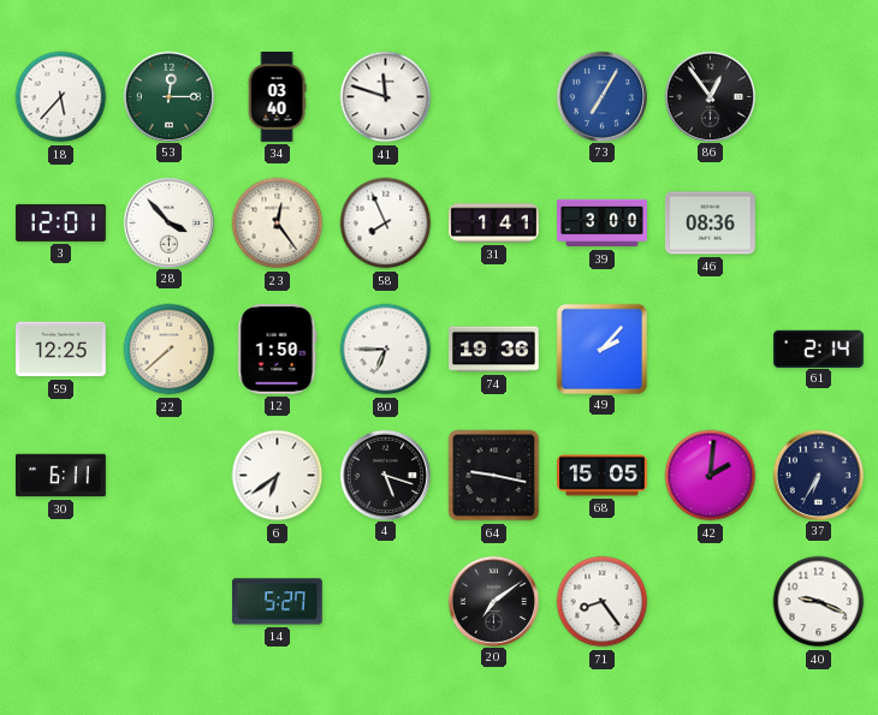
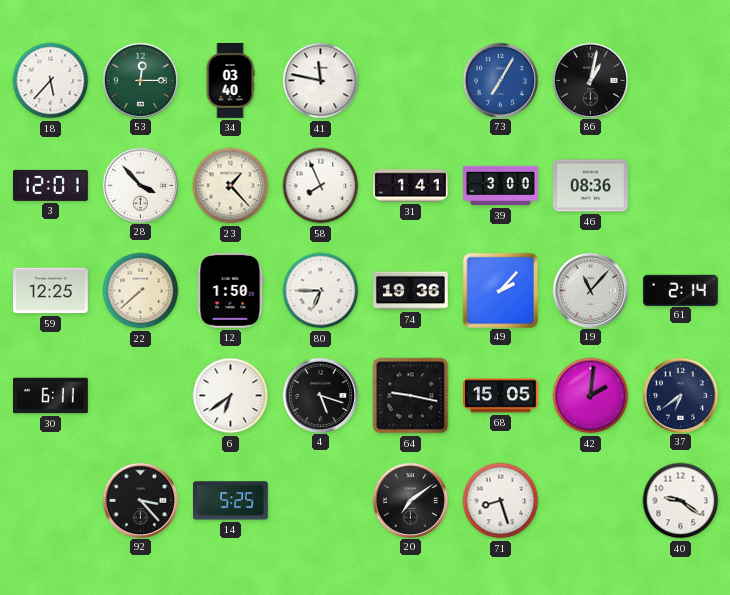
41: 11:48 -> 11:47
86: 12:54 -> 1:02
23: 12:24 -> 1:23
19: none -> 11:07
37: 6:35 -> 6:39
92: none -> 3:23
14: 5:27 -> 5:25
71: 8:24 -> 8:27
40: 9:19 -> 9:21
